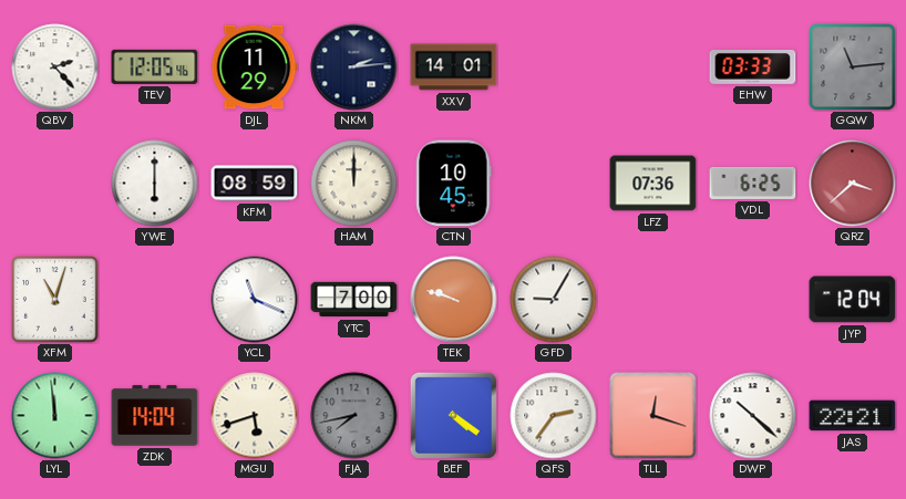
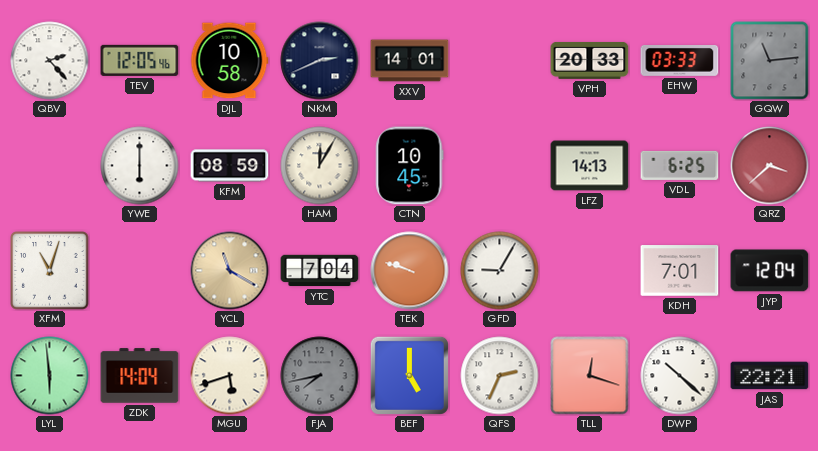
DJL: 11:29 -> 10:58
NKM: 2:14 -> 2:41
VPH: none -> 20:33
HAM: 12:00 -> 12:05
LFZ: 07:36 -> 14:13
YCL: 11:19 -> 11:20
YCL dial: white -> champagne
YTC: 7:00 -> 7:04
KDH: none -> 7:01
LYL: 11:59 -> 5:59
BEF: 4:21 -> 5:00
QFS: 2:36 -> 2:34
